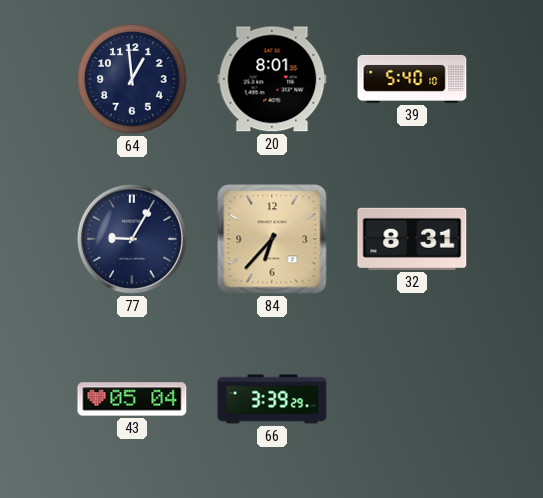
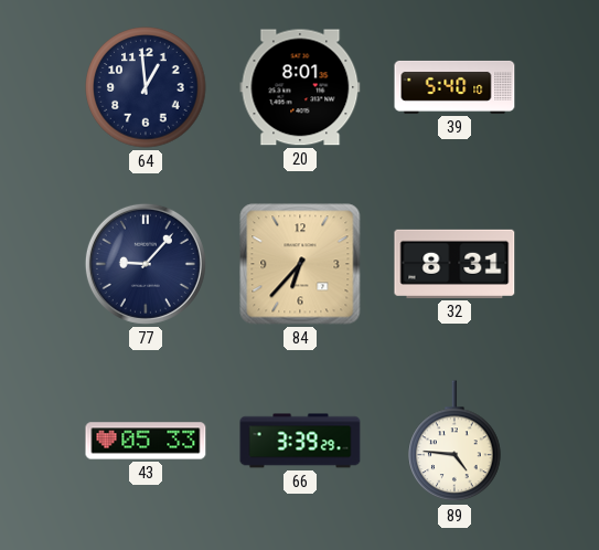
77: 9:05 -> 9:07
43: 05:04 -> 05:33
89: none -> 4:46
